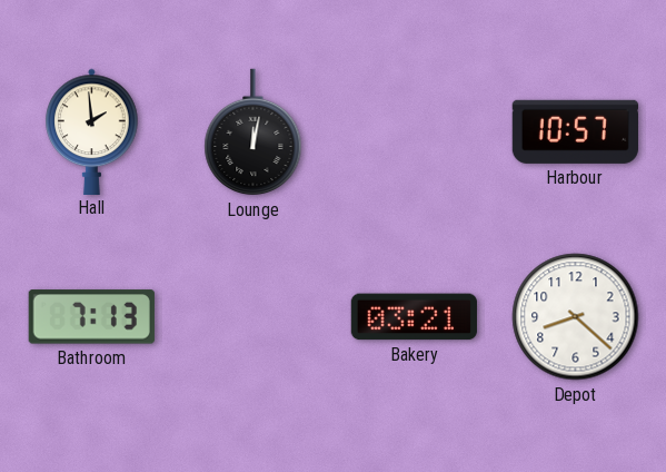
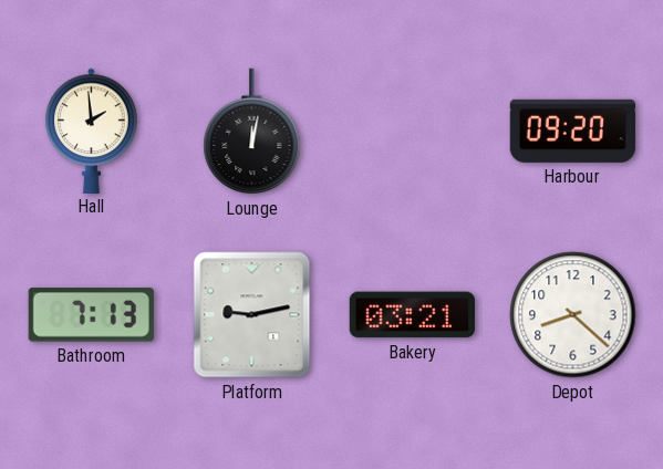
Harbour: 10:57 -> 09:20
Platform: none -> 9:13
